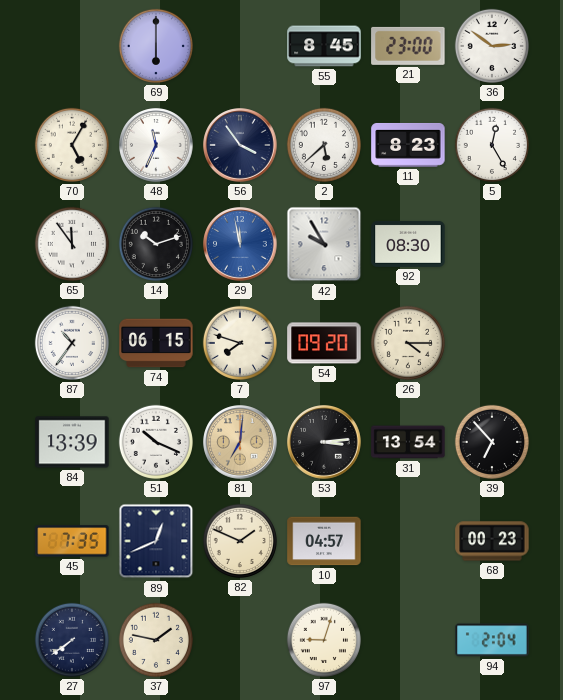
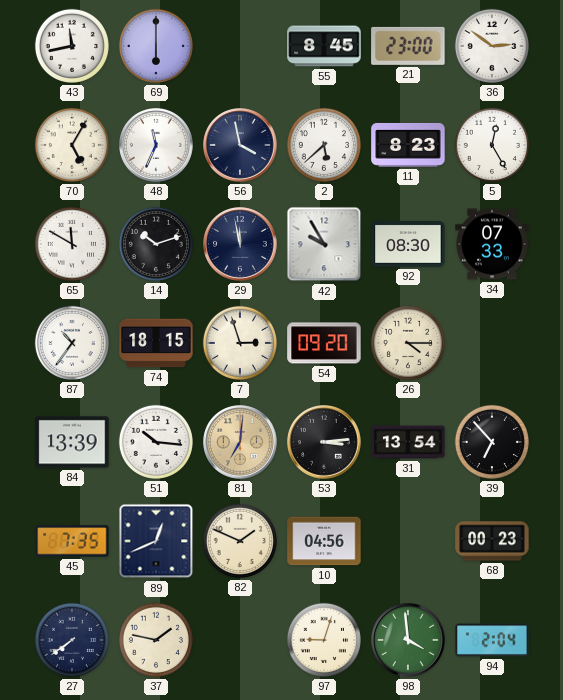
43: none -> 11:43
56: 3:54 -> 3:58
65: 11:54 -> 11:50
29 dial: blue -> navy
34: none -> 07:33
74: 06:15 -> 18:15
7: 7:48 -> 2:57
51: 10:19 -> 10:16
10: 04:57 -> 04:56
98: none -> 3:59
